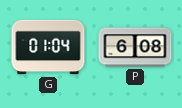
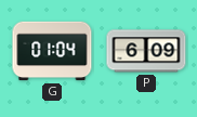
P: 6:08 -> 6:09
